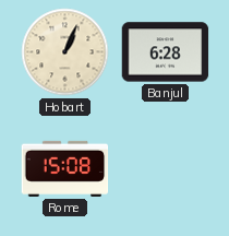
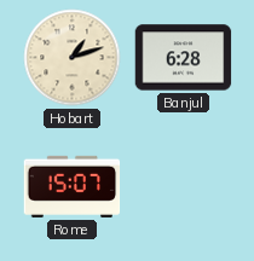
Hobart: 1:04 -> 1:12
Rome: 15:08 -> 15:07
